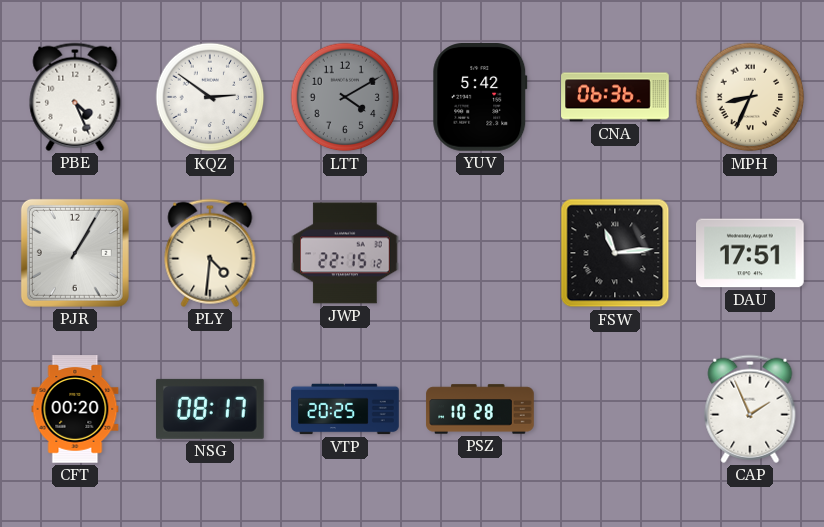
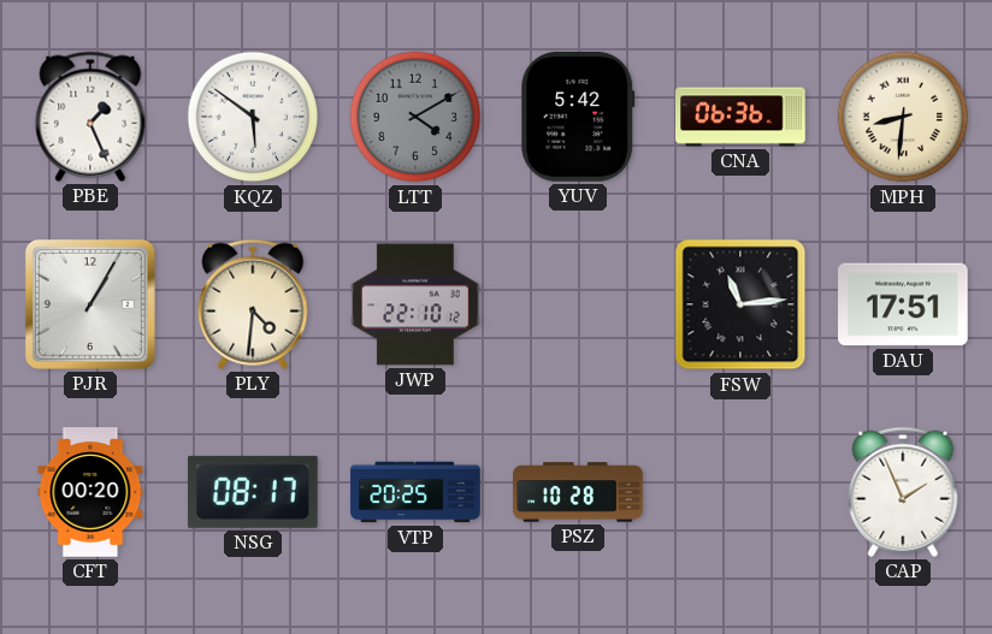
PBE: 4:26 -> 1:26
KQZ: 2:51 -> 5:51
MPH: 8:34 -> 8:31
JWP: 22:15 -> 22:10
